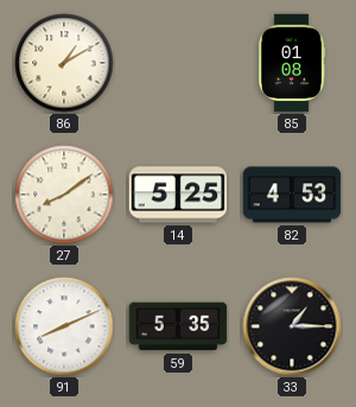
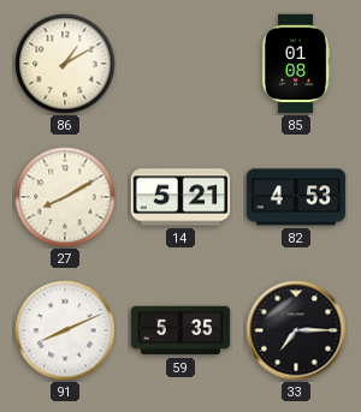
27: 8:09 -> 8:10
14: 5:25 -> 5:21
33: 1:15 -> 7:15
